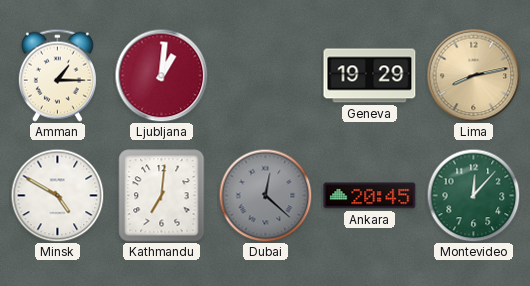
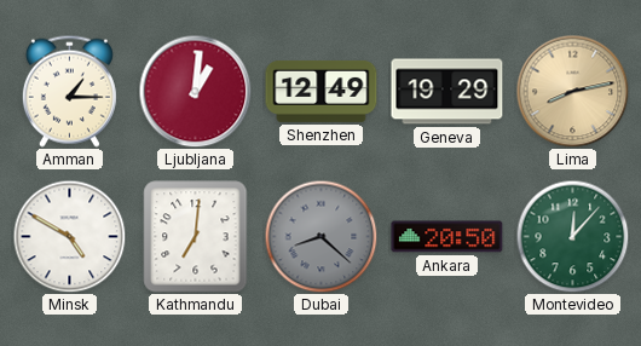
Shenzhen: none -> 12:49
Dubai: 12:22 -> 8:22
Ankara: 20:45 -> 20:50
